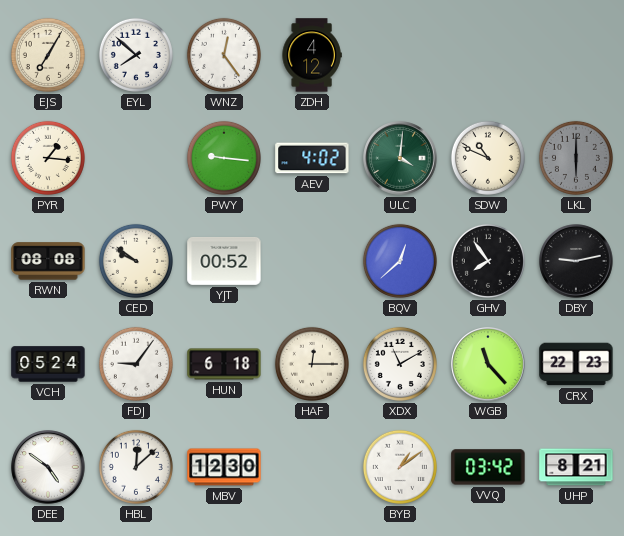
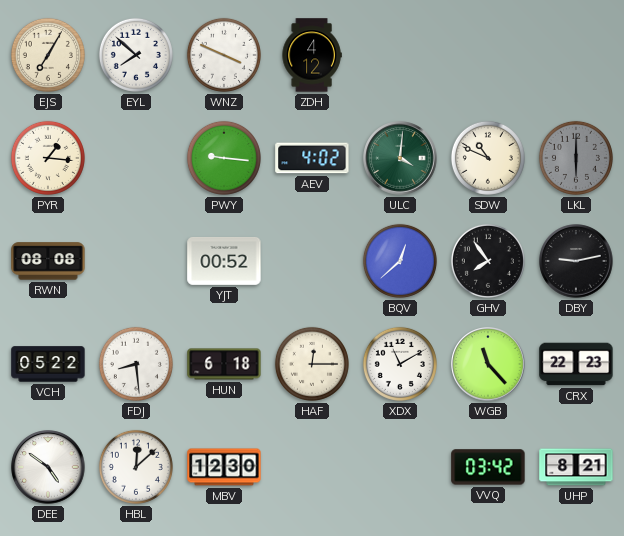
WNZ: 12:24 -> 3:49
CED: 9:51 -> none
VCH: 05:24 -> 05:22
FDJ: 9:06 -> 8:29
BYB: 1:09 -> none
